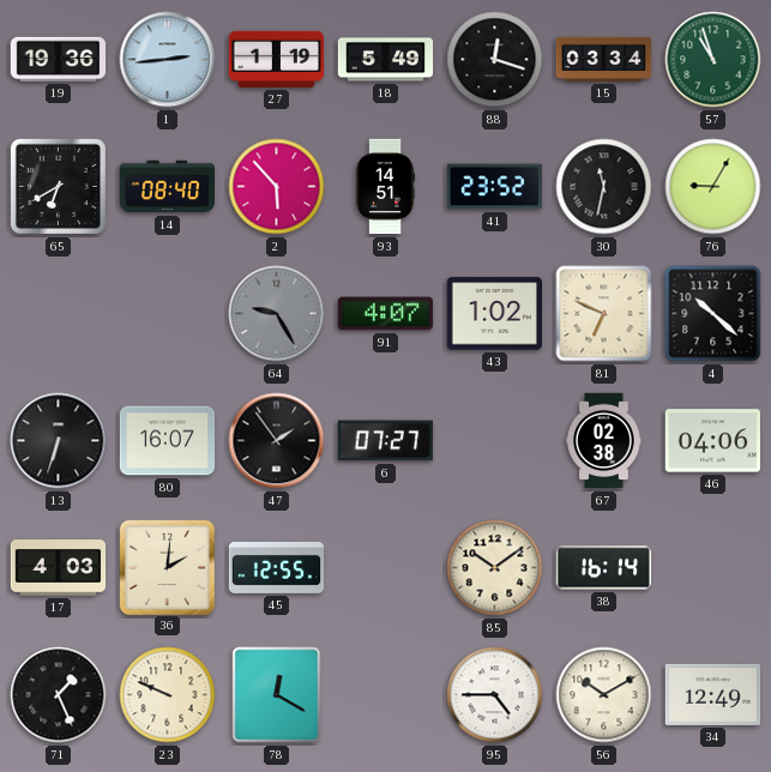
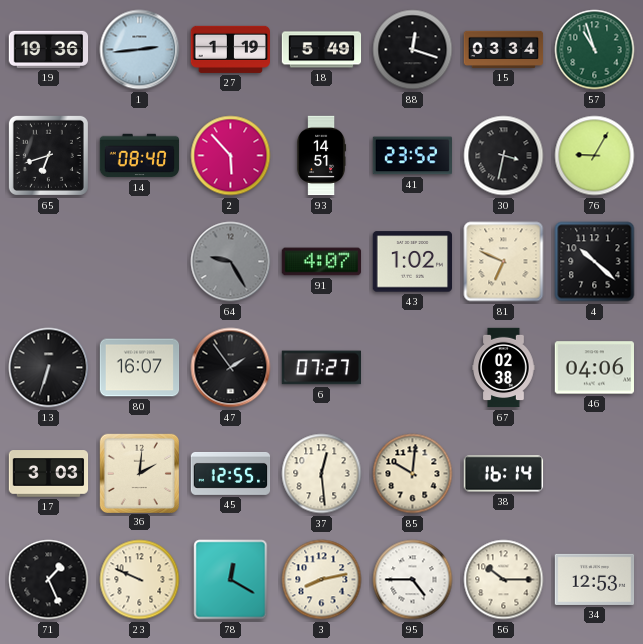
65: 6:40 -> 6:42
30: 11:32 -> 3:32
17: 4:03 -> 3:03
37: none -> 12:29
85: 10:09 -> 10:01
3: none -> 8:13
56: 10:10 -> 10:15
34: 12:49 -> 12:53
